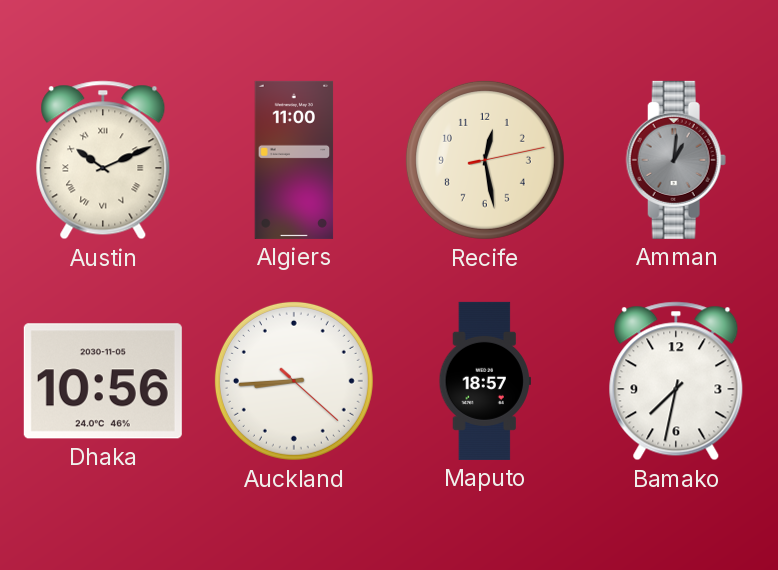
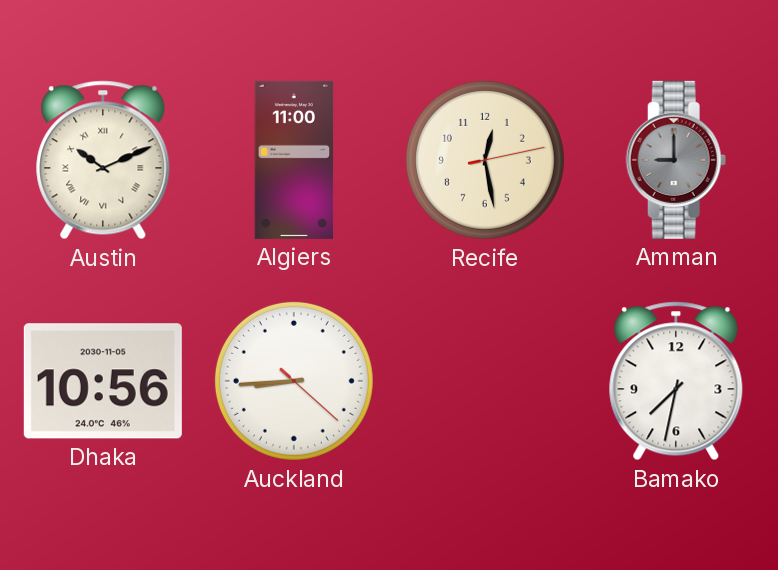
Amman: 1:01 -> 9:00
Maputo: 18:57 -> none
